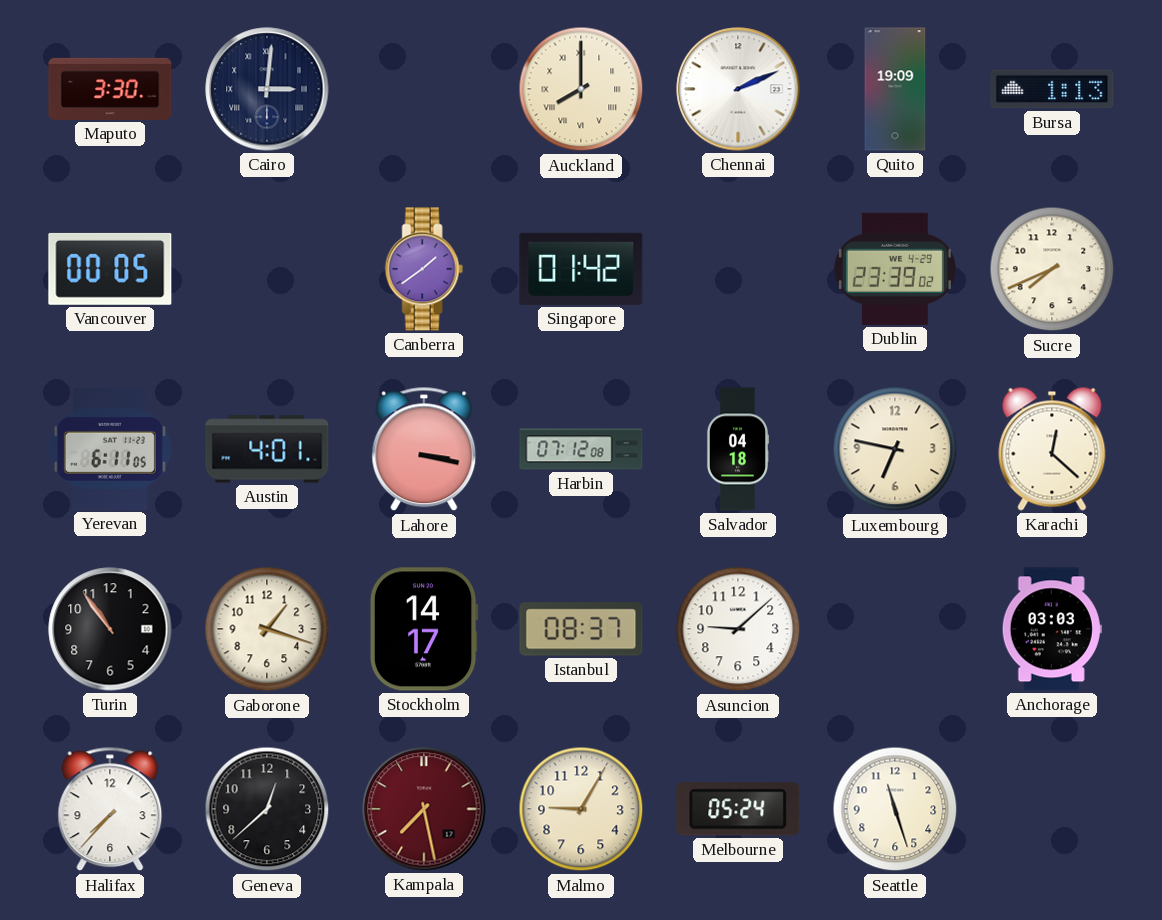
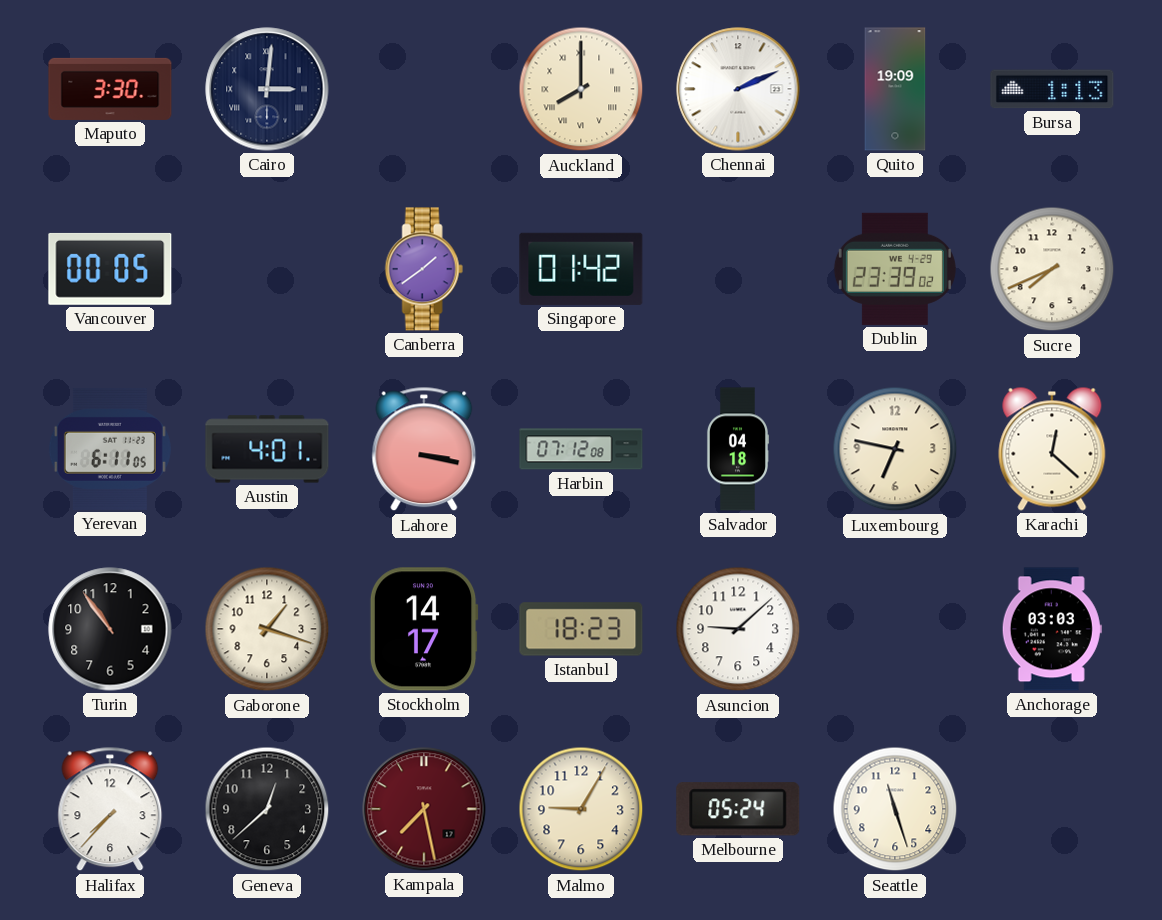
Istanbul: 08:37 -> 18:23
